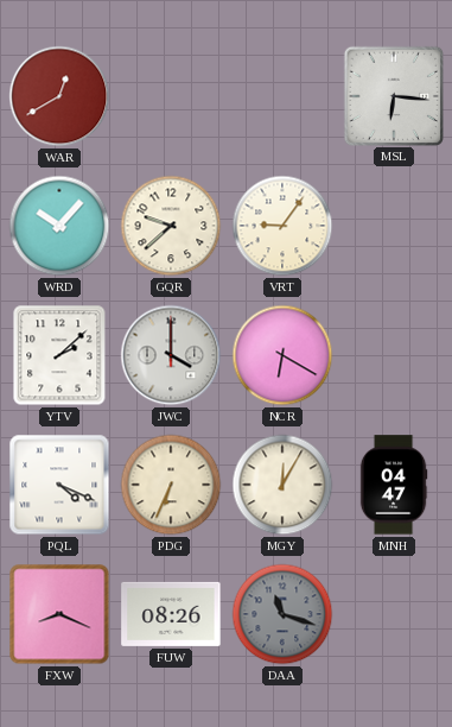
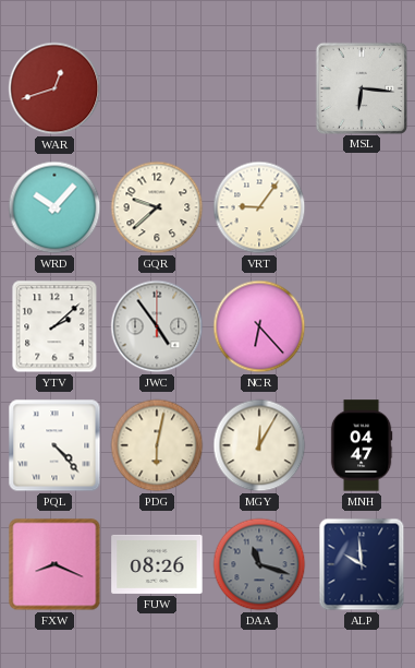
WAR: 12:40 -> 12:42
JWC: 4:00 -> 4:54
NCR: 6:20 -> 6:23
PQL: 4:19 -> 4:23
PDG: 6:34 -> 6:02
ALP: none -> 9:59
